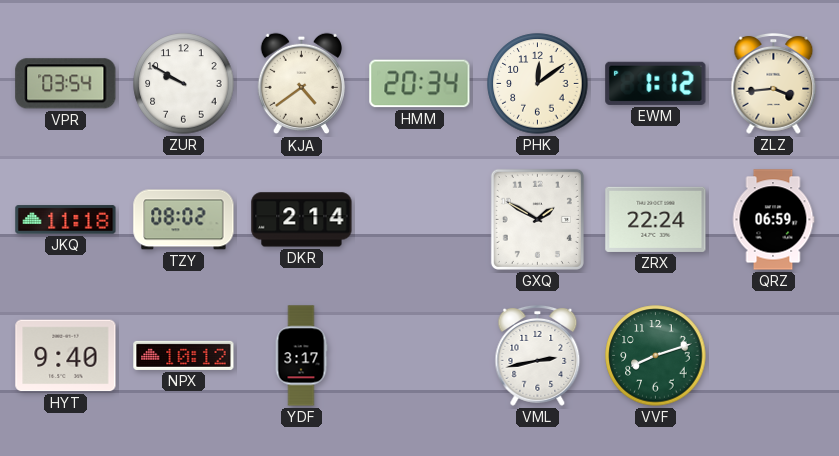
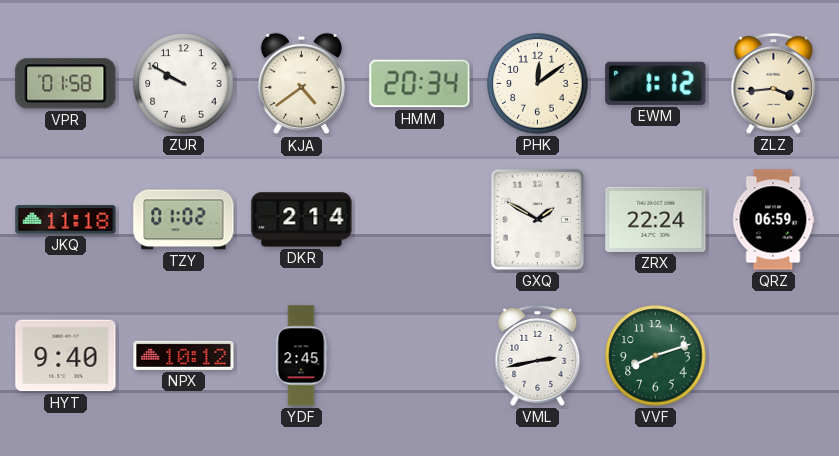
VPR: 03:54 -> 01:58
TZY: 08:02 -> 01:02
YDF: 3:17 -> 2:45
